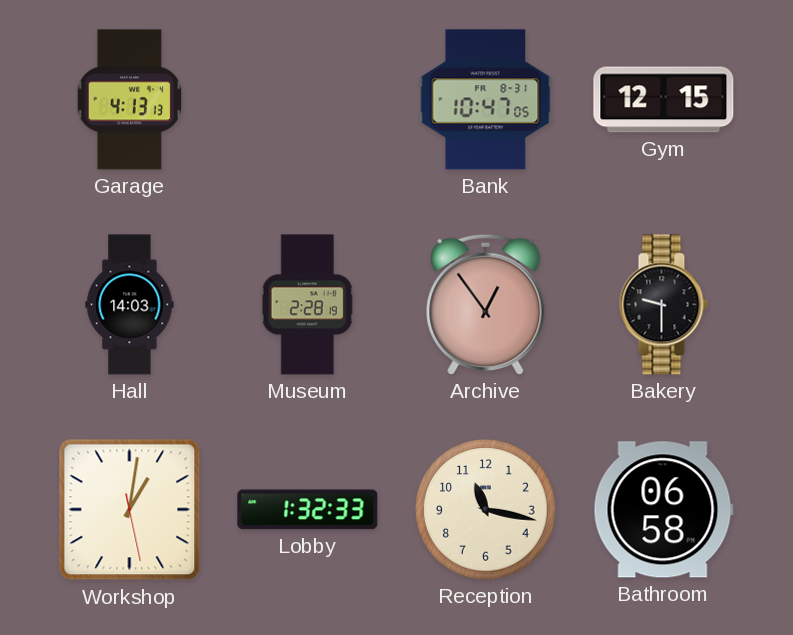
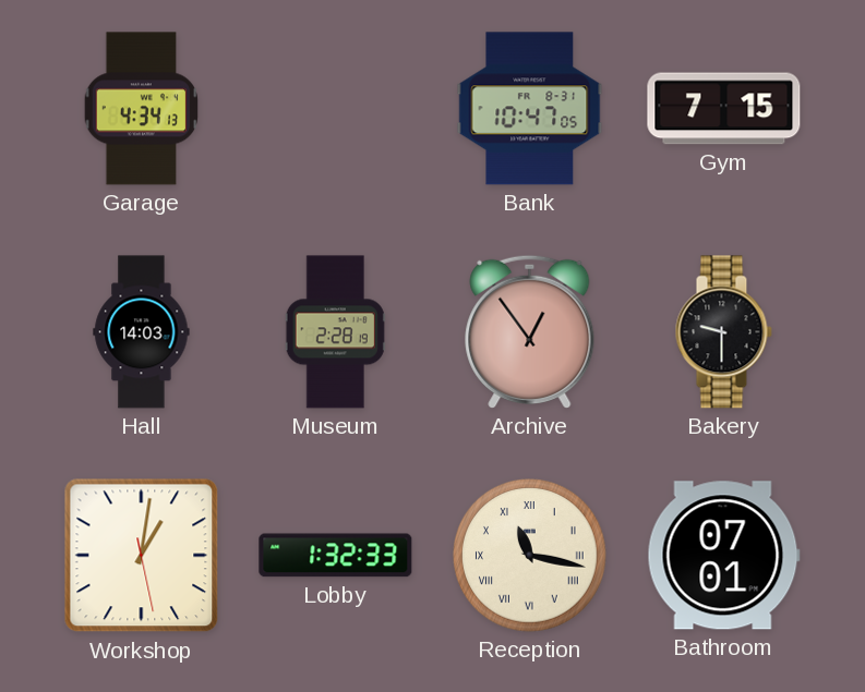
Garage: 4:13 -> 4:34
Gym: 12:15 -> 7:15
Reception numerals: Arabic -> Roman
Bathroom: 06:58 -> 07:01
